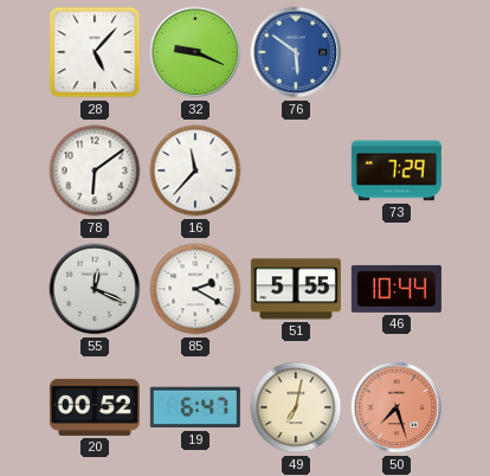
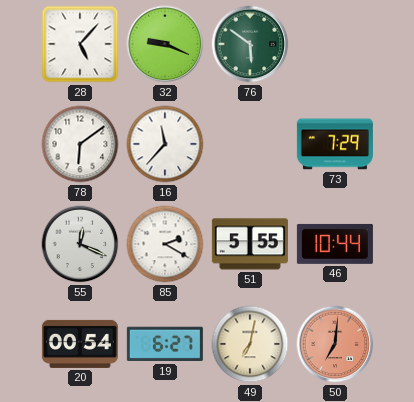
76 dial: blue -> green
20: 00:52 -> 00:54
19: 6:47 -> 6:27
50: 7:27 -> 7:01
